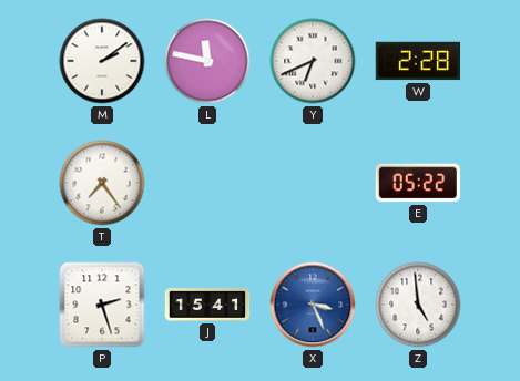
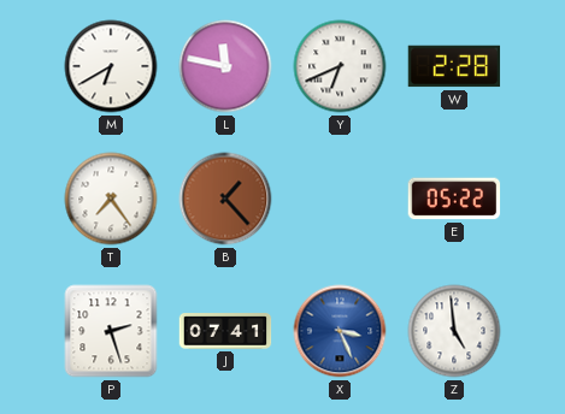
M: 2:09 -> 6:40
B: none -> 1:23
J: 15:41 -> 07:41
